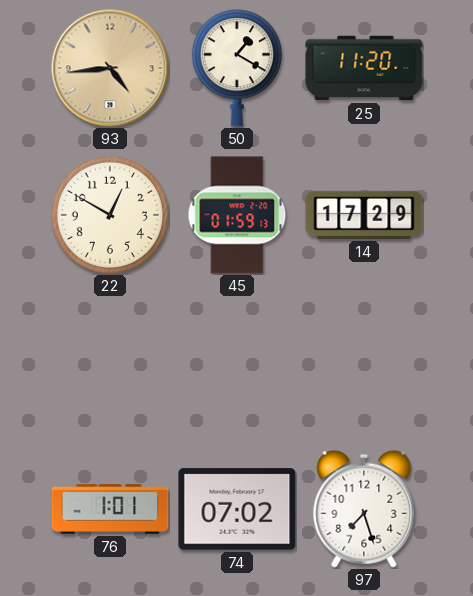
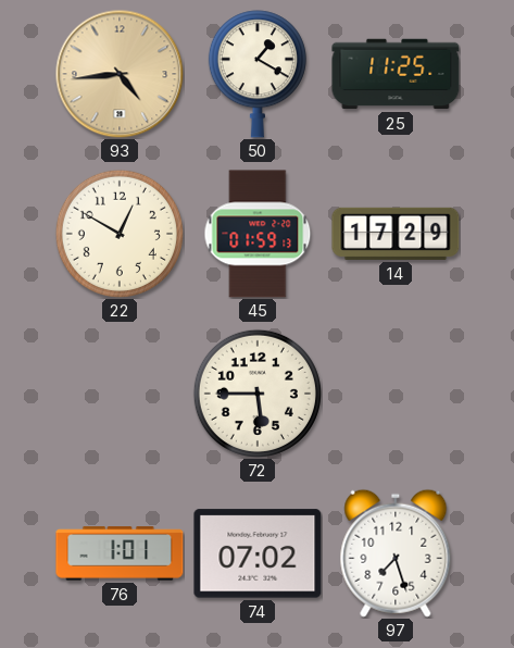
25: 11:20 -> 11:25
72: none -> 5:45
